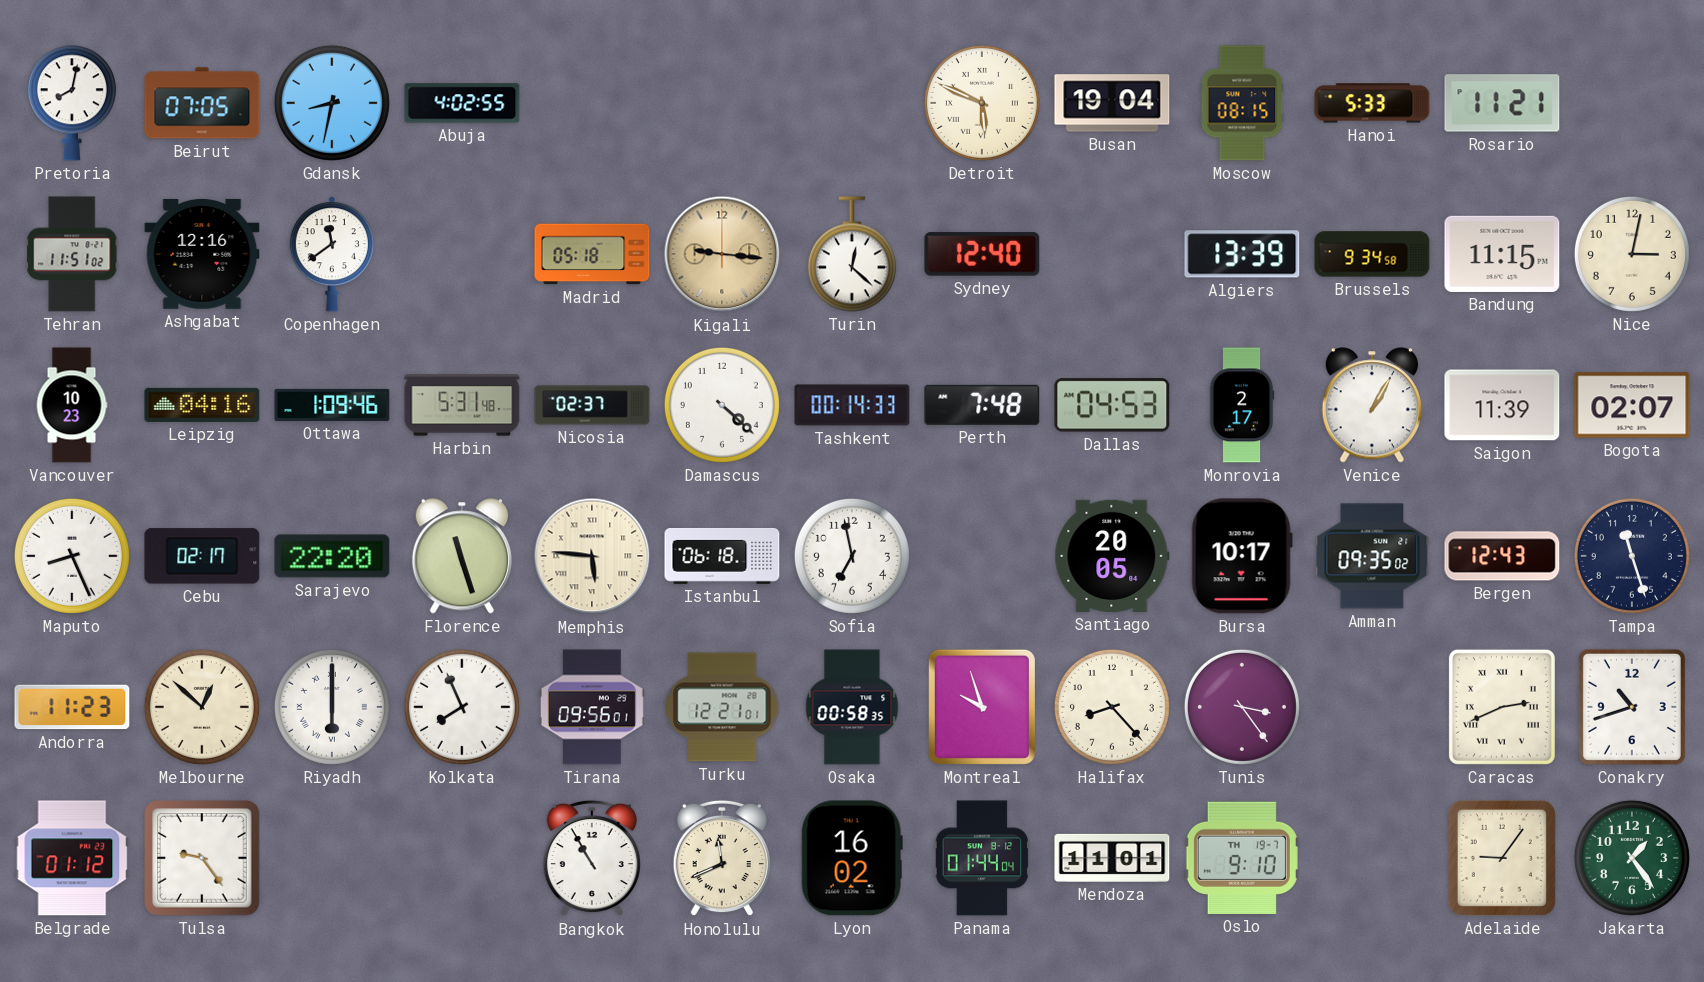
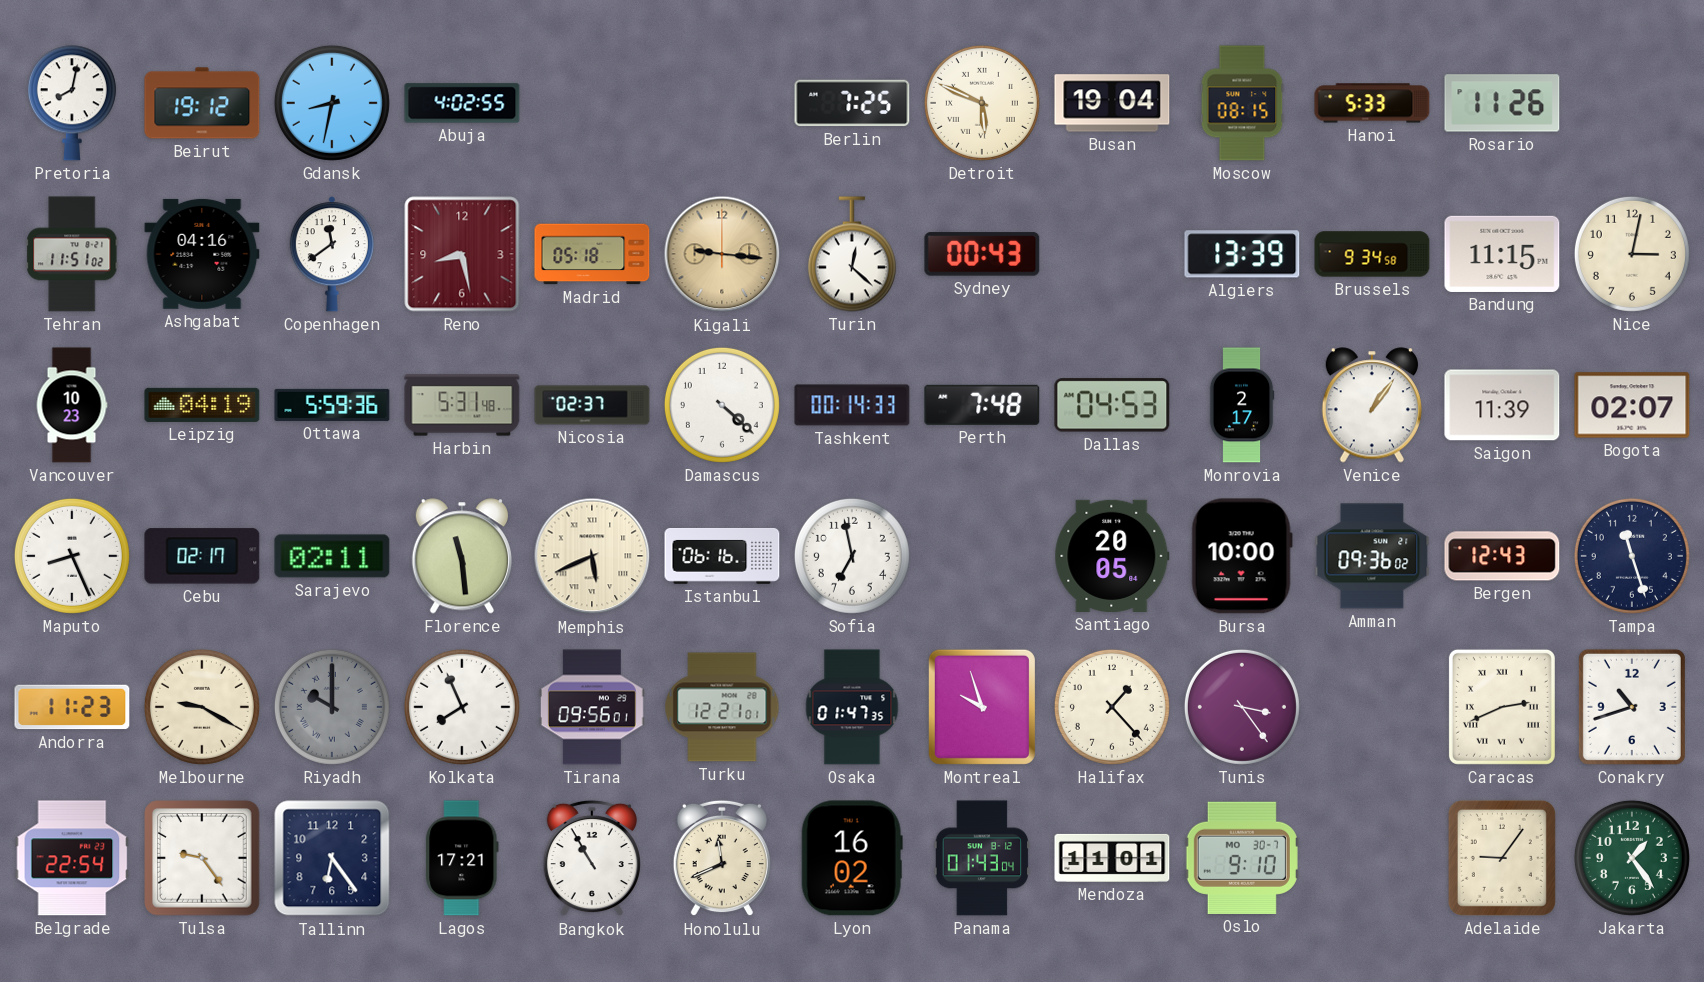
Beirut: 07:05 -> 19:12
Berlin: none -> 7:25
Rosario: 11:21 -> 11:26
Ashgabat: 12:16 -> 04:16
Reno: none -> 8:28
Sydney: 12:40 -> 00:43
Leipzig: 04:16 -> 04:19
Ottawa: 1:09 -> 5:59
Venice: 1:05 -> 1:06
Sarajevo: 22:20 -> 02:11
Florence: 11:27 -> 11:29
Memphis: 5:46 -> 5:41
Istanbul: 06:18 -> 06:16
Bursa: 10:17 -> 10:00
Amman: 09:35 -> 09:36
Melbourne: 12:52 -> 9:20
Riyadh: 6:00 -> 10:00
Riyadh dial: white -> grey
Osaka: 00:58 -> 01:47
Halifax: 8:23 -> 1:23
Belgrade: 01:12 -> 22:54
Tallinn: none -> 6:24
Lagos: none -> 17:21
Panama: 01:44 -> 01:43
Oslo date: TH 19-7 -> MO 30-7
